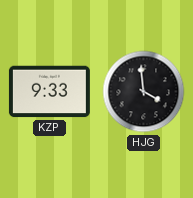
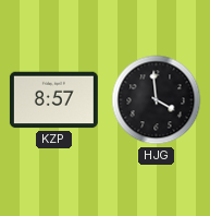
KZP: 9:33 -> 8:57
